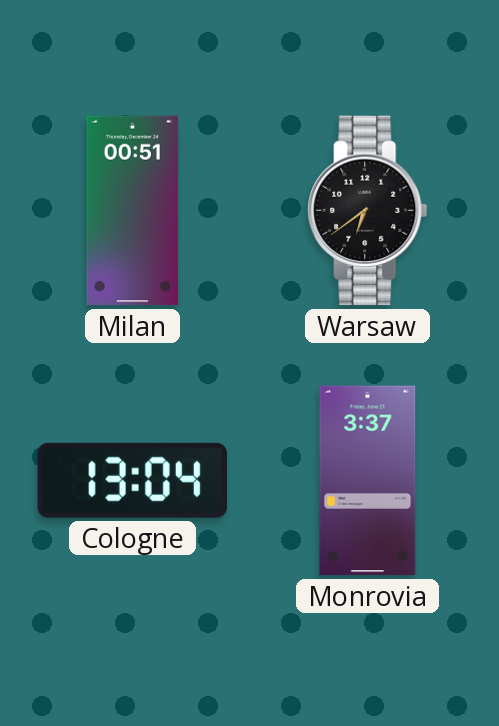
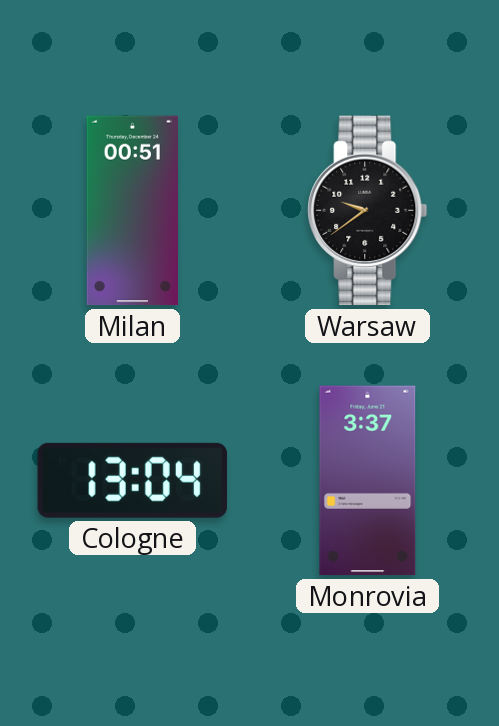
Warsaw: 6:39 -> 9:39
